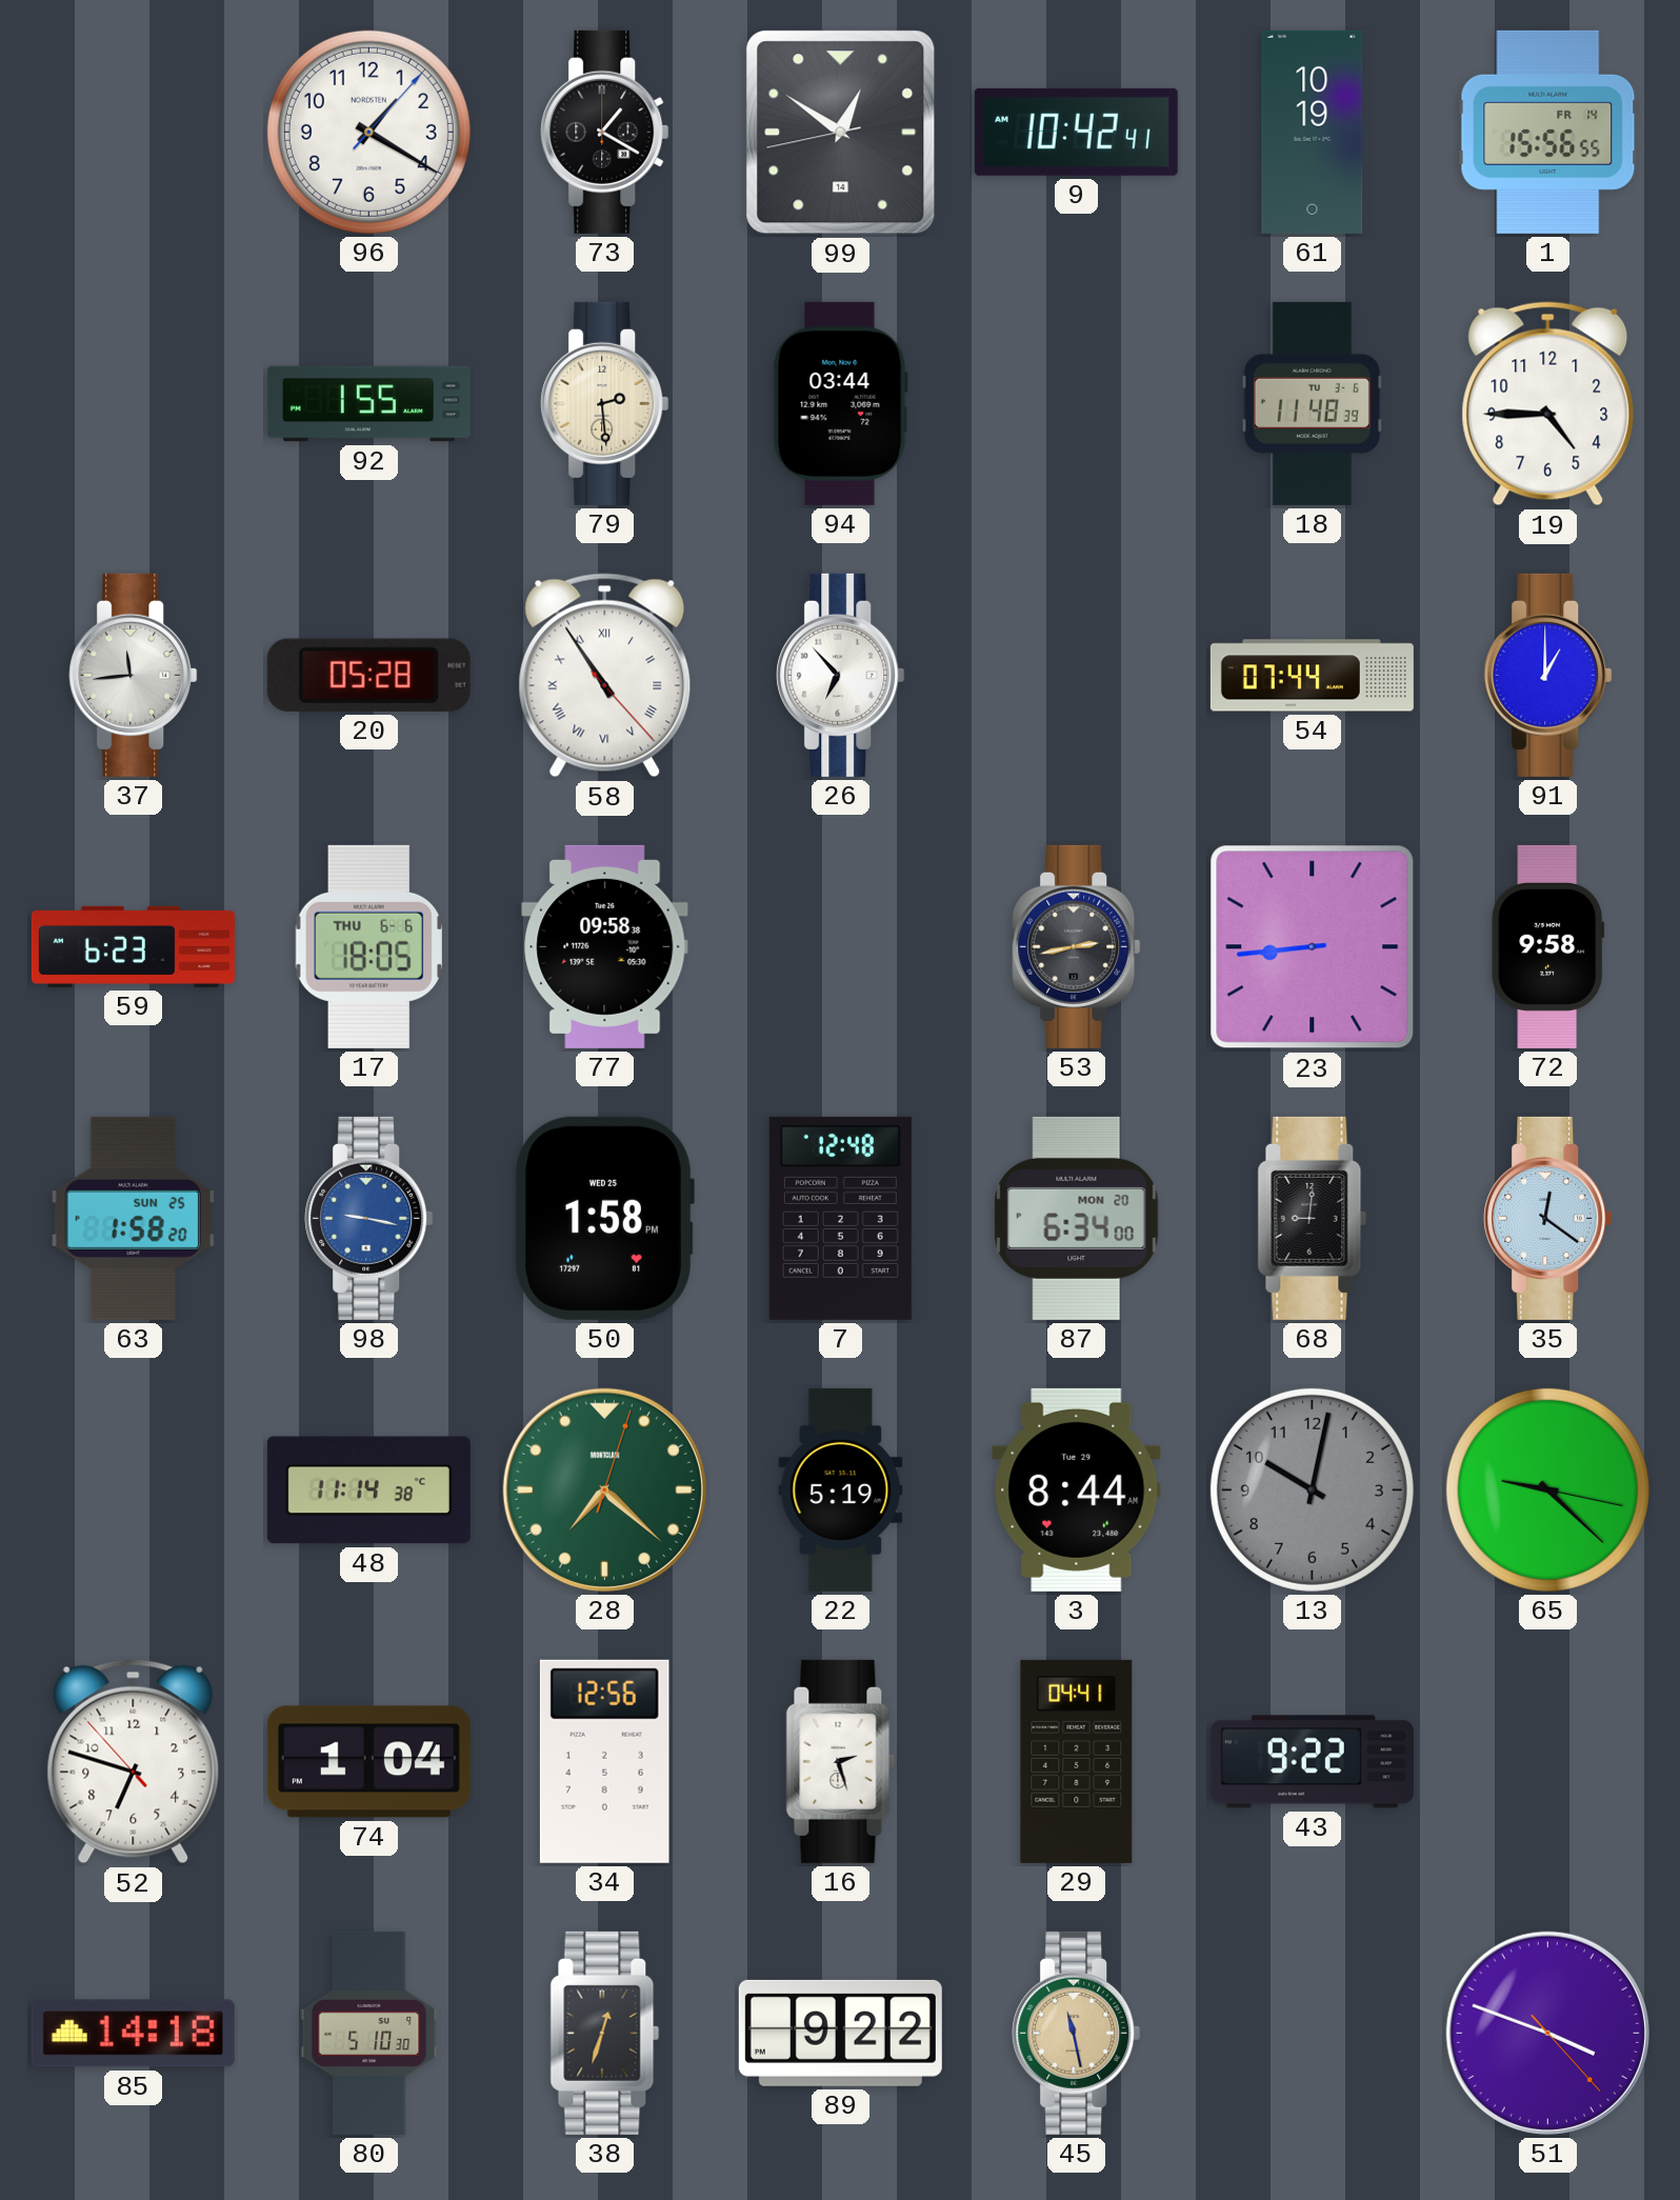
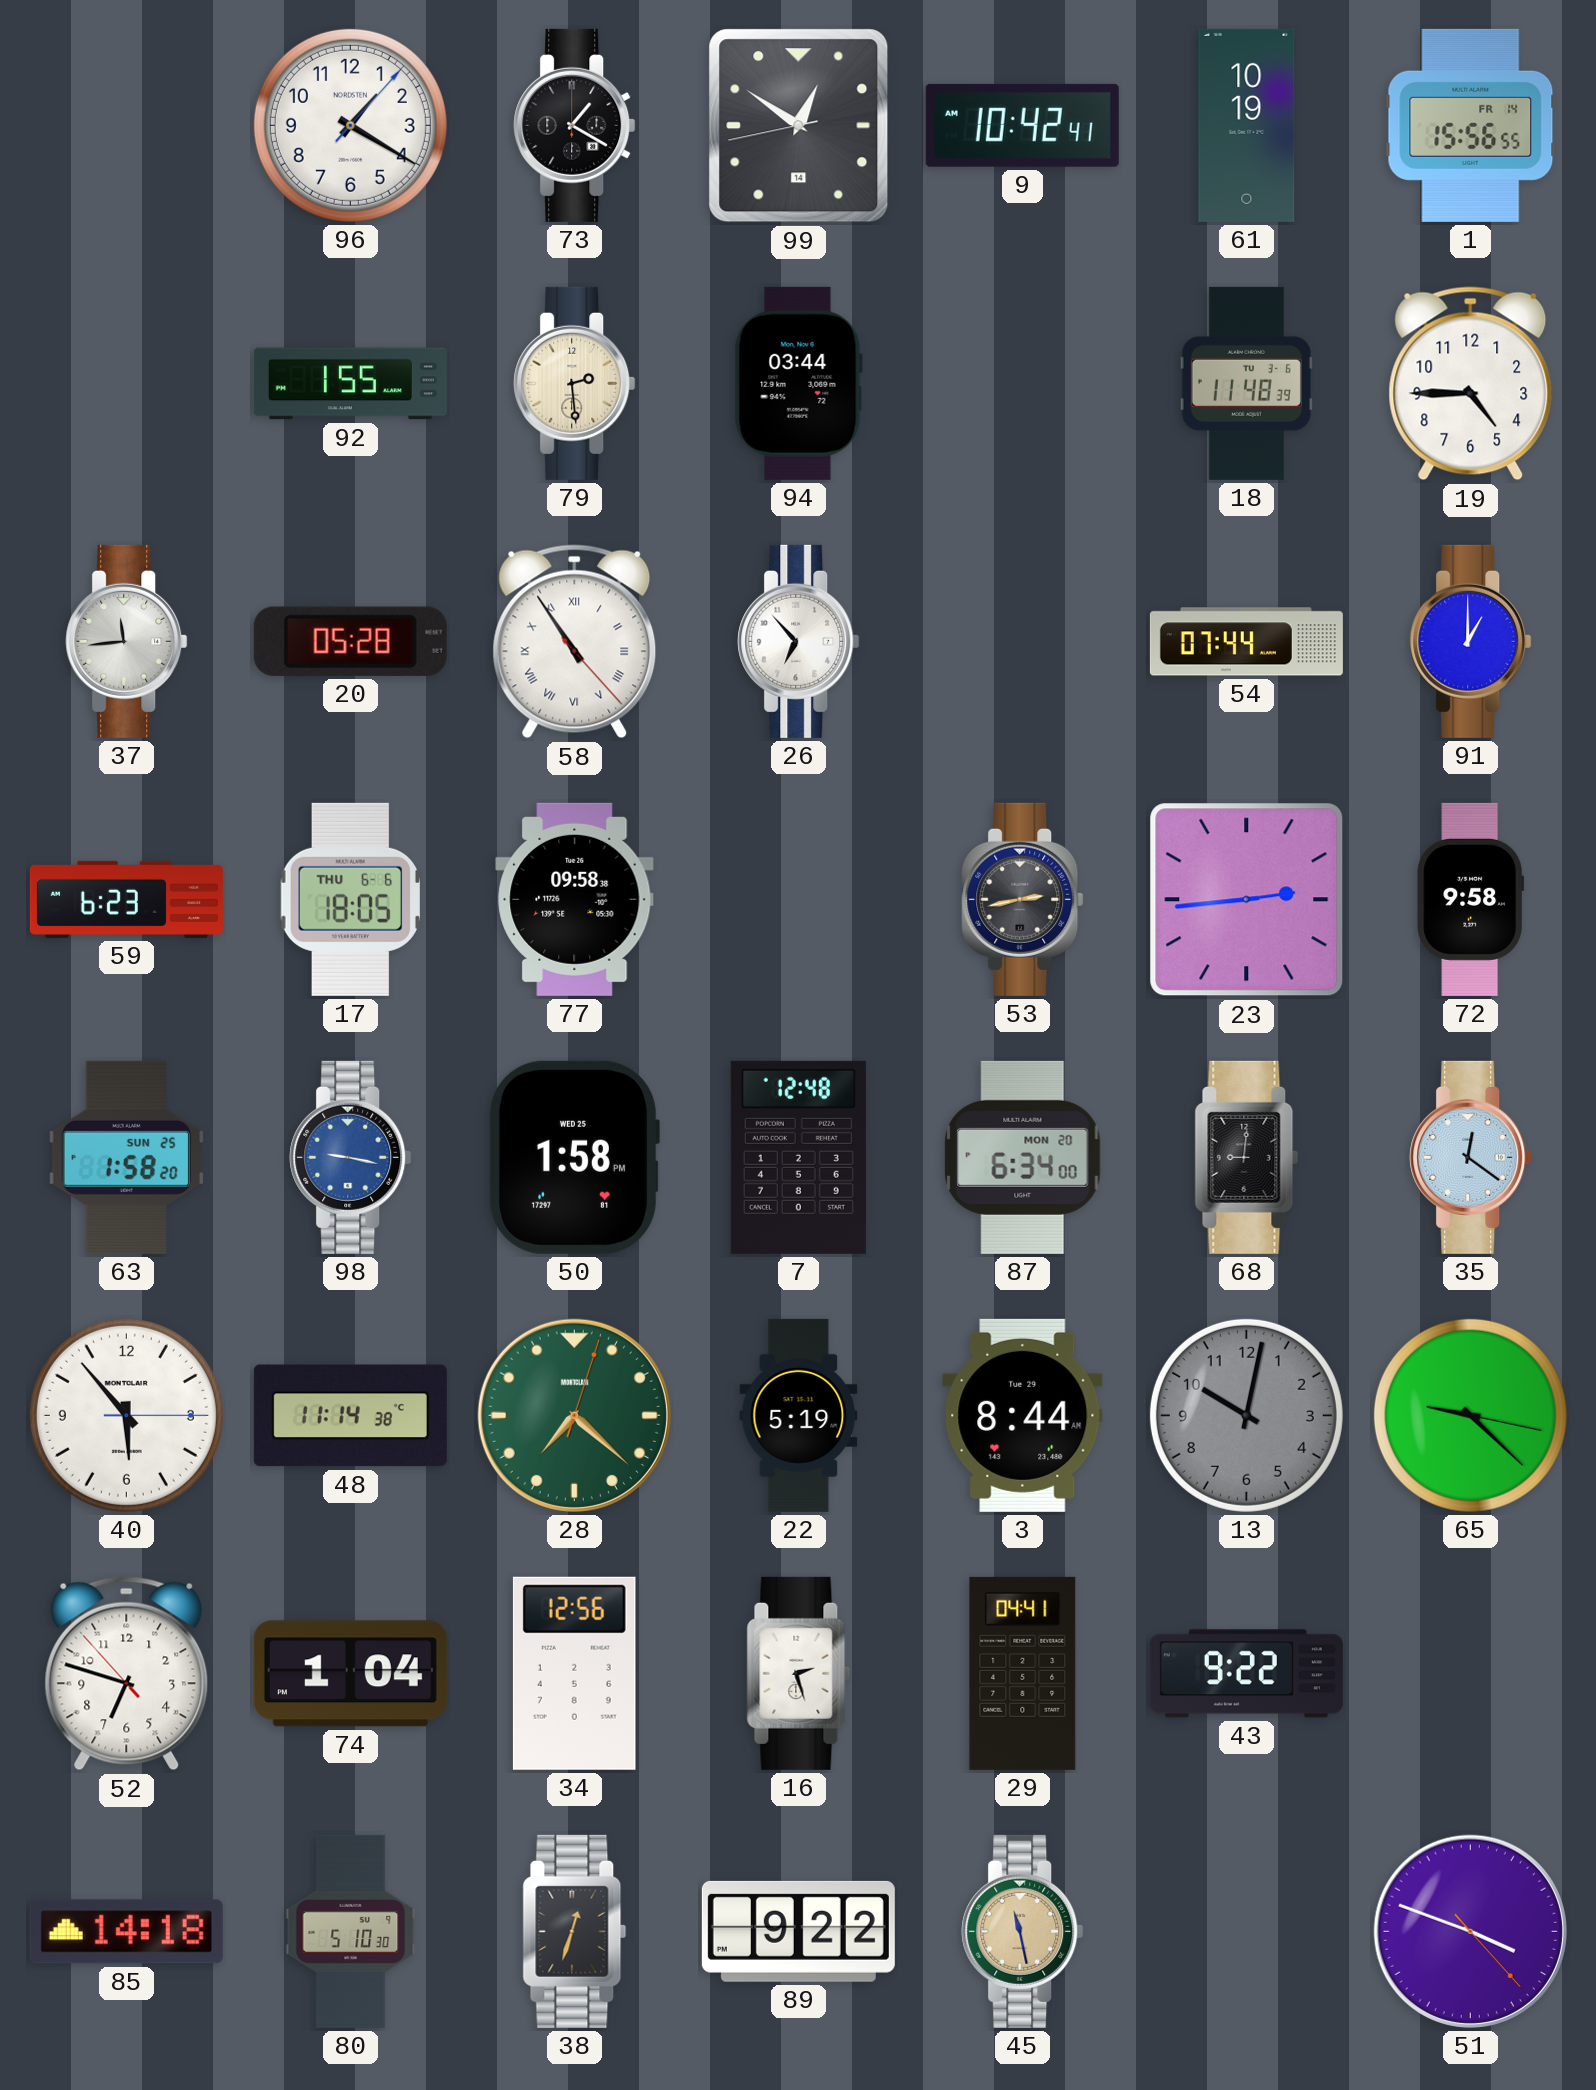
23: 8:44 -> 2:44
40: none -> 5:53
